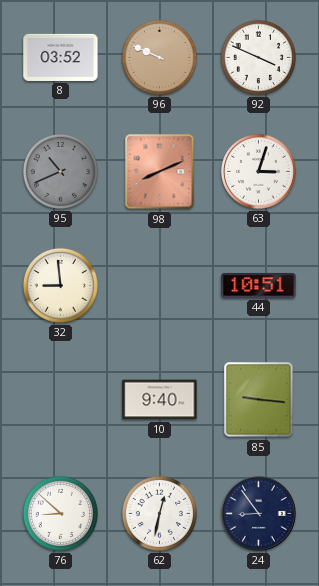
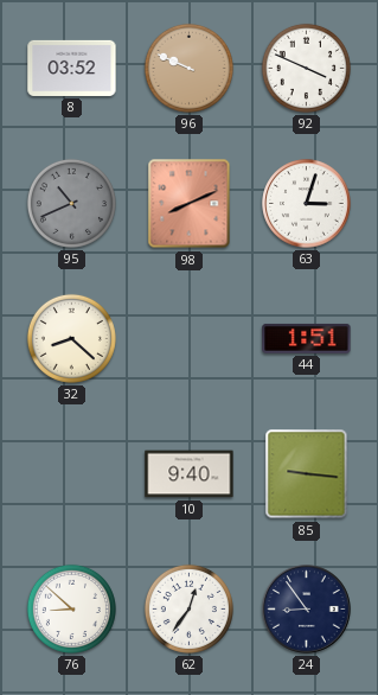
32: 8:59 -> 8:22
44: 10:51 -> 1:51
62: 12:32 -> 12:36
